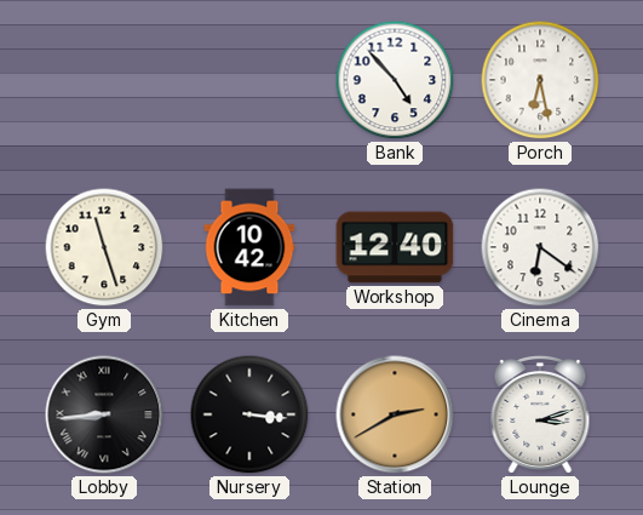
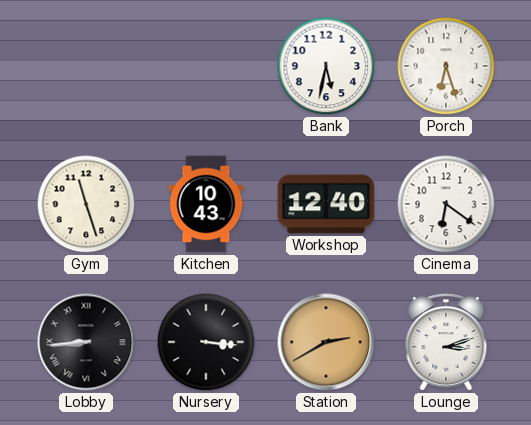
Bank: 4:53 -> 5:32
Porch: 6:28 -> 6:27
Kitchen: 10:42 -> 10:43
